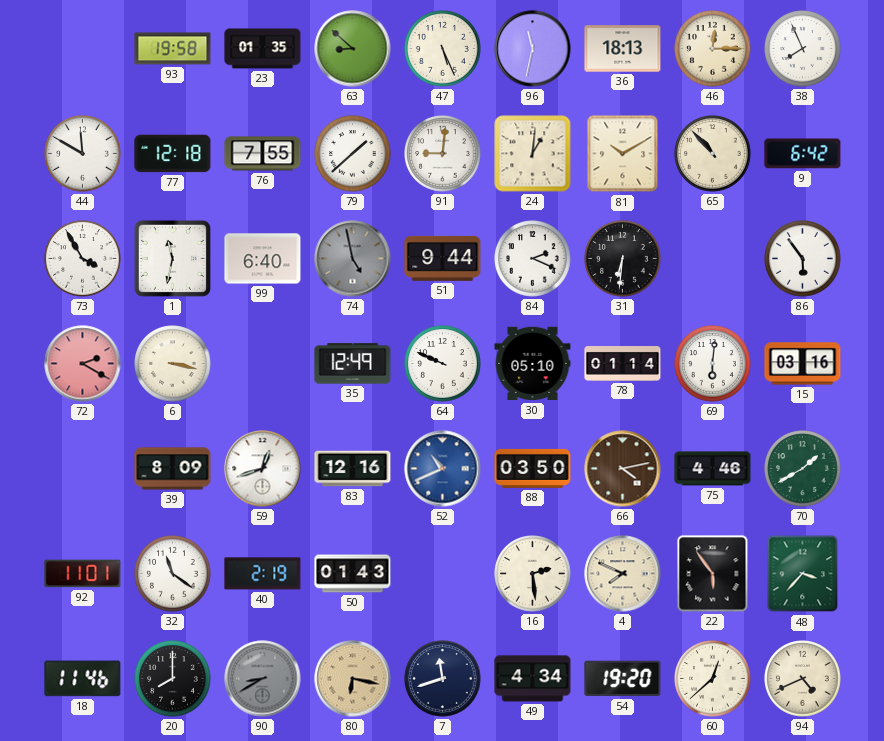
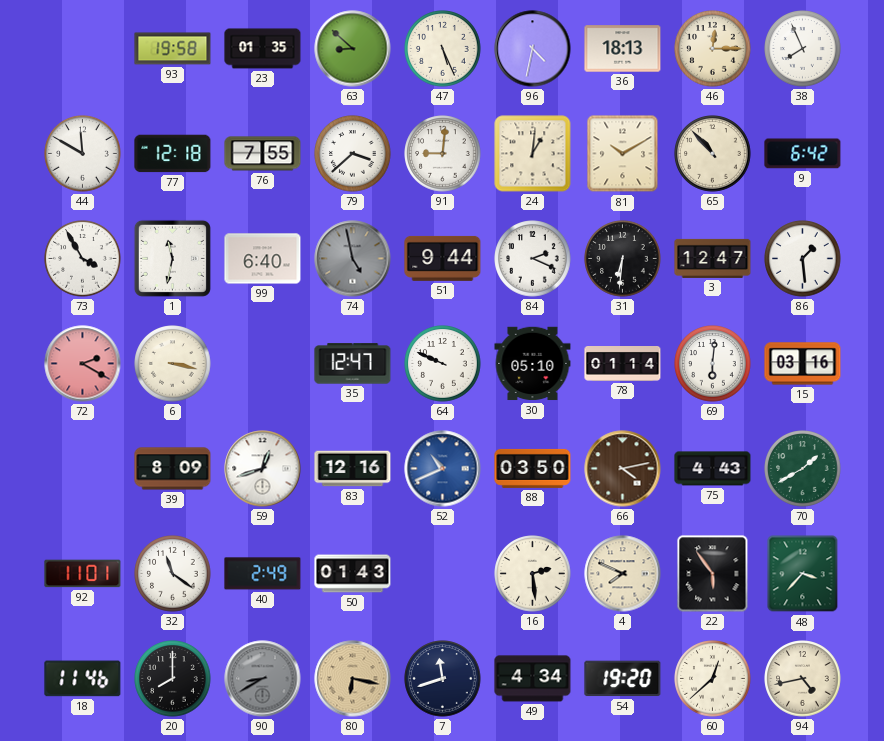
96: 11:32 -> 4:32
79: 1:38 -> 3:38
3: none -> 12:47
86: 5:54 -> 1:29
35: 12:49 -> 12:47
75: 4:46 -> 4:43
40: 2:19 -> 2:49
94: 4:41 -> 4:43
